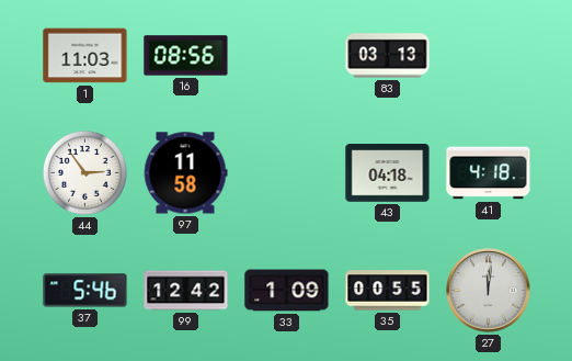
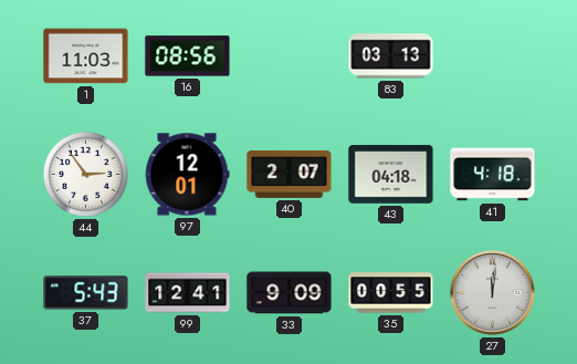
97: 11:58 -> 12:01
40: none -> 2:07
37: 5:46 -> 5:43
99: 12:42 -> 12:41
33: 1:09 -> 9:09
